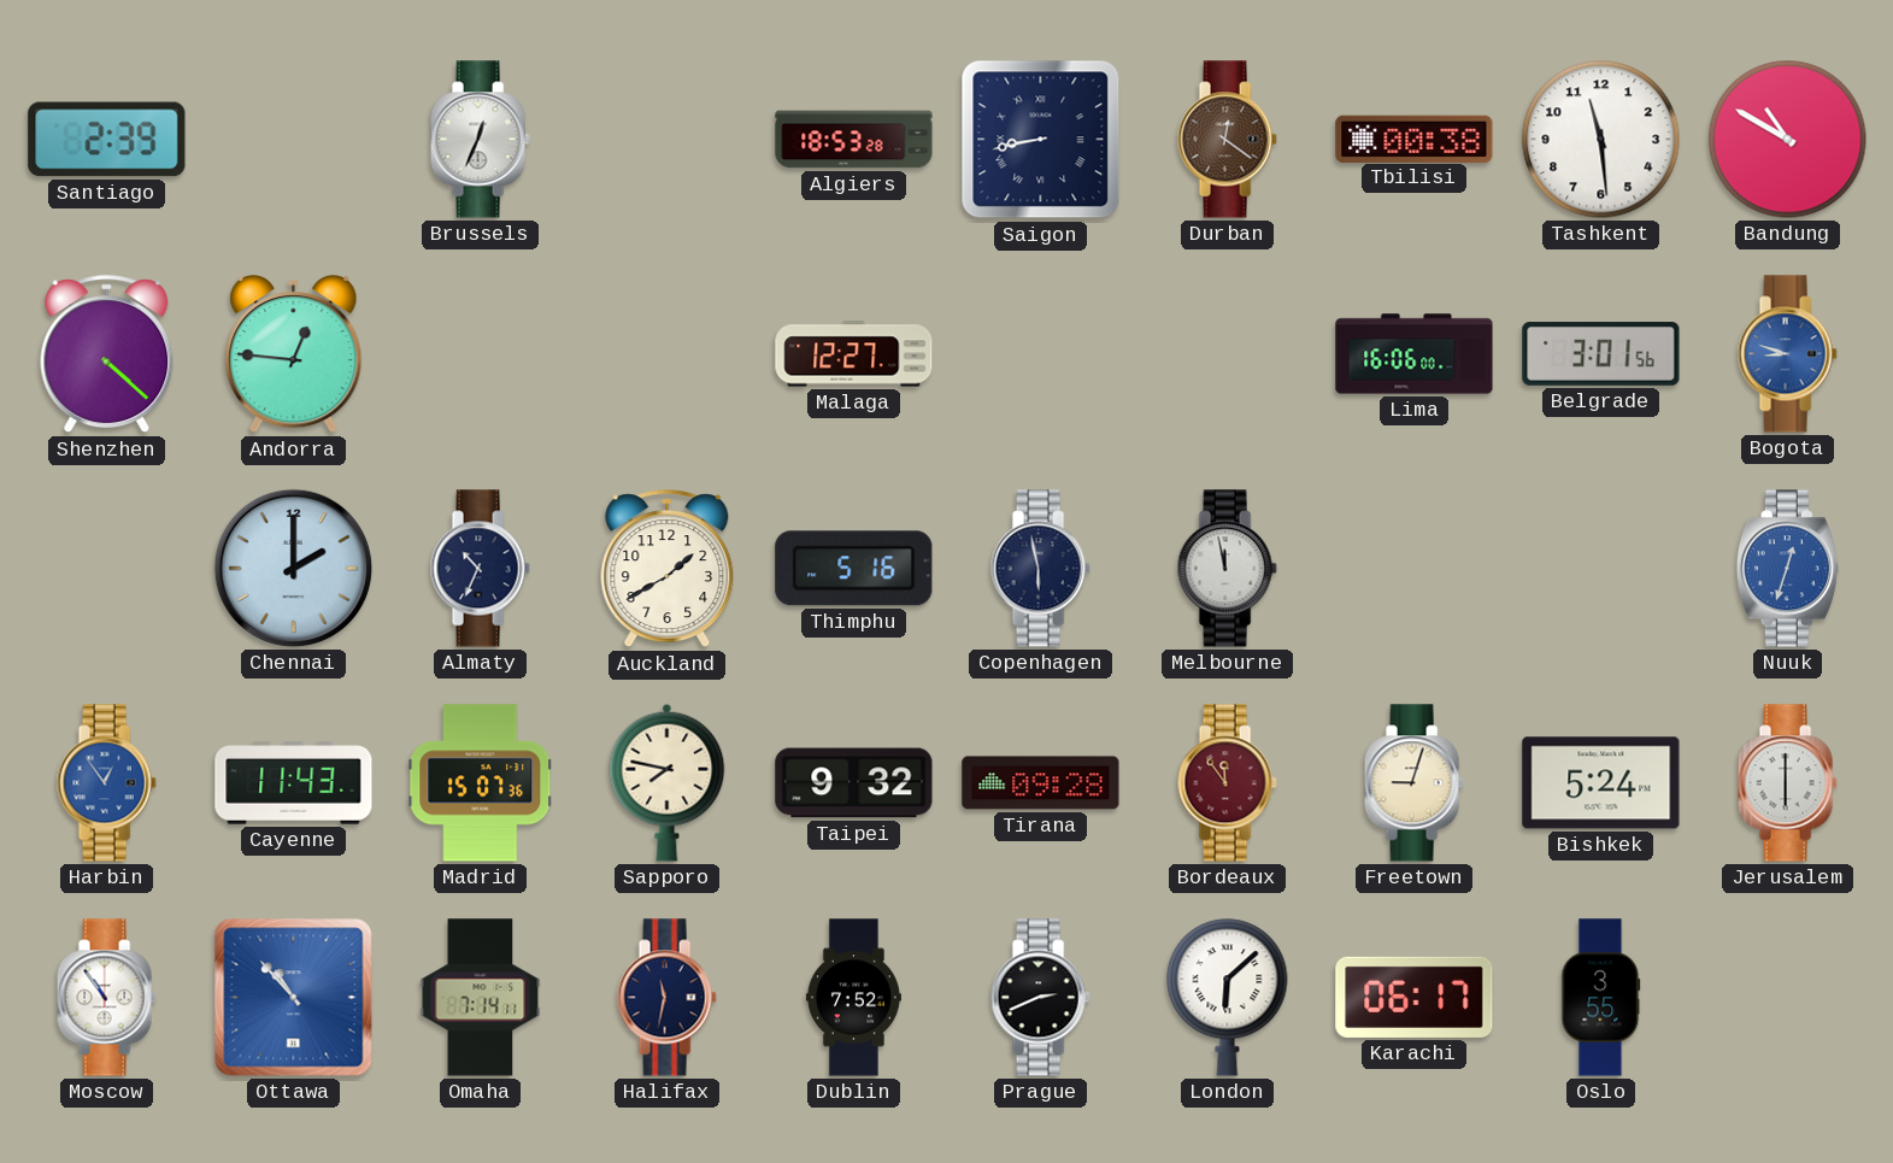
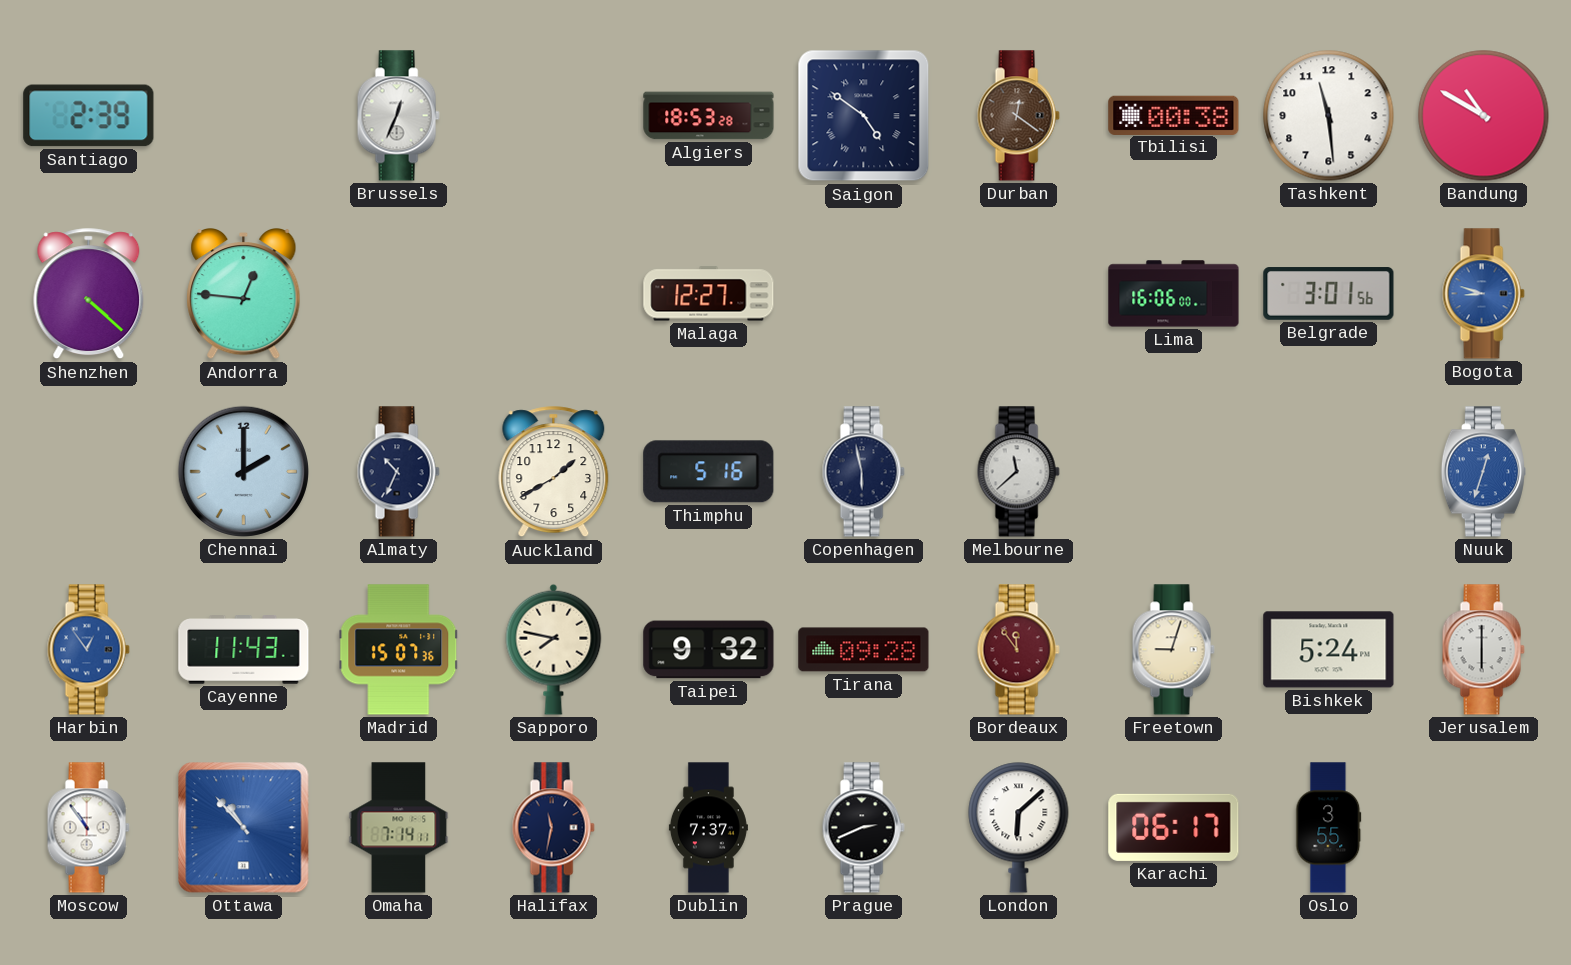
Saigon: 8:43 -> 4:51
Melbourne: 11:58 -> 11:38
Dublin: 7:52 -> 7:37
